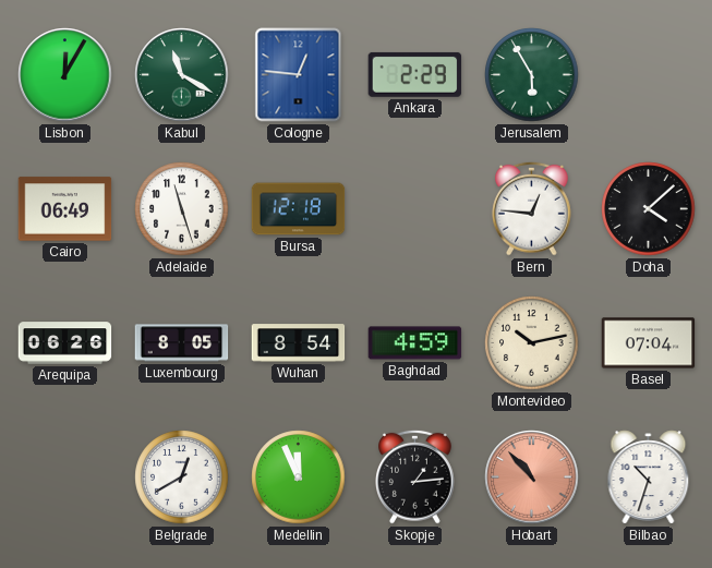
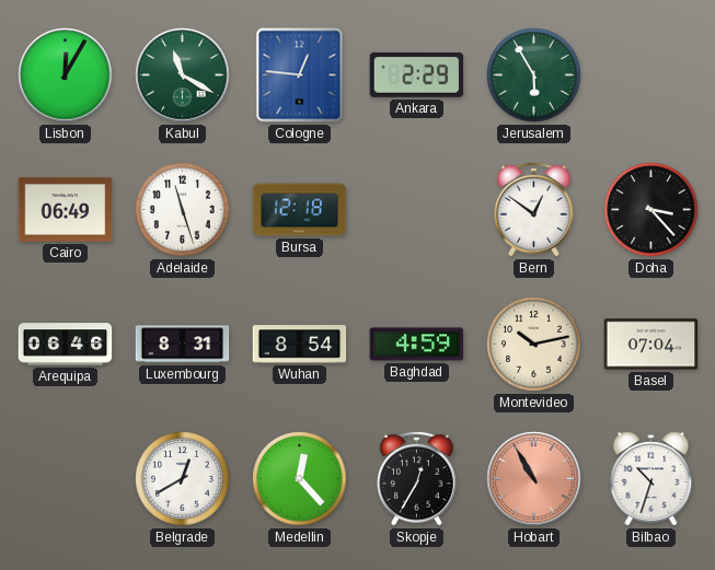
Bern: 12:46 -> 12:51
Doha: 4:08 -> 3:23
Arequipa: 06:26 -> 06:46
Luxembourg: 8:05 -> 8:31
Medellin: 11:56 -> 12:23
Skopje: 1:14 -> 12:35
Hobart: 10:53 -> 10:55
